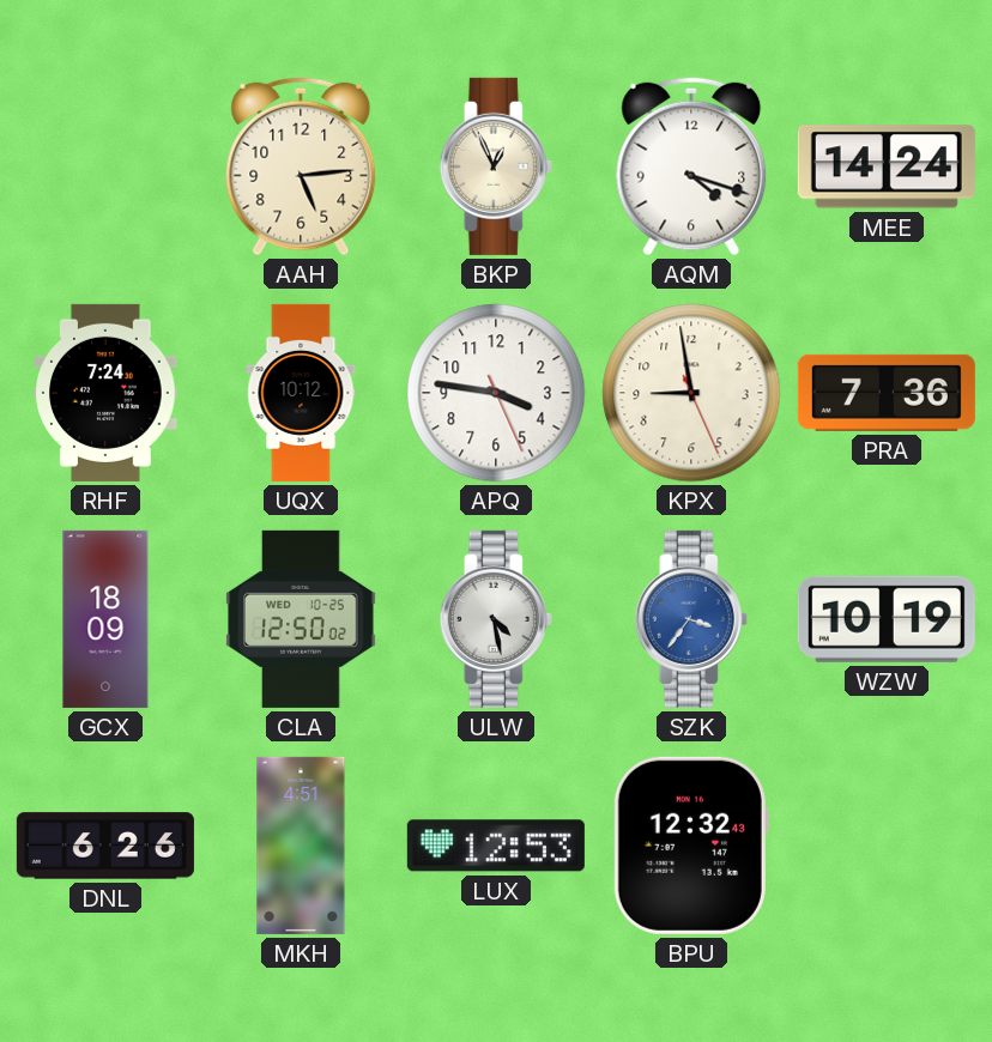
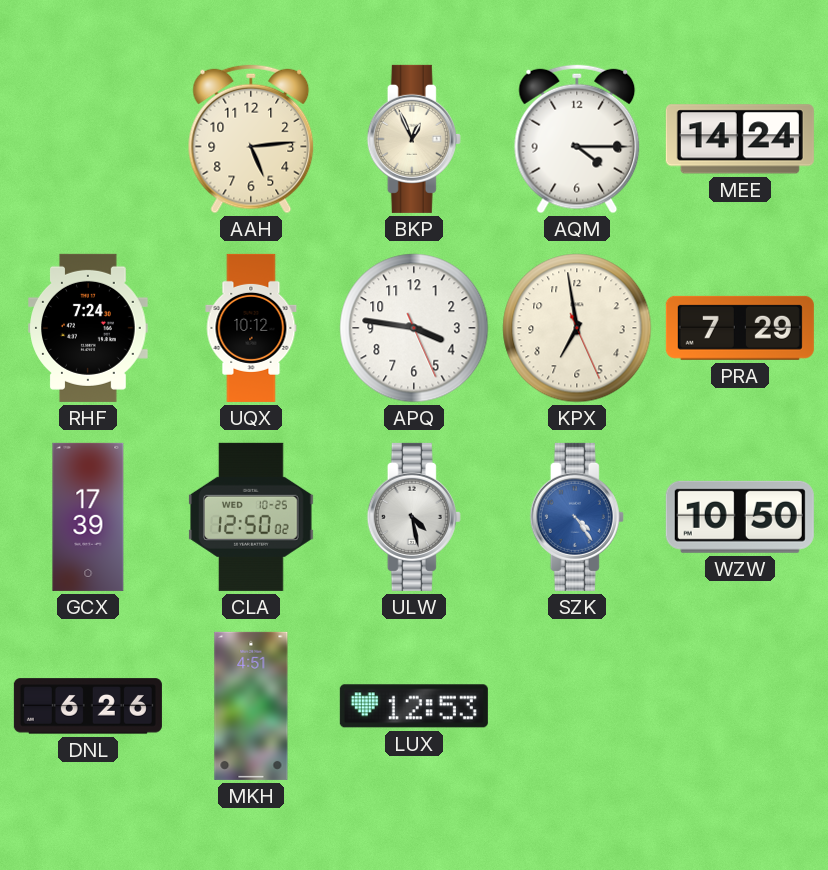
AQM: 4:18 -> 4:15
KPX: 8:58 -> 6:58
PRA: 7:36 -> 7:29
GCX: 18:09 -> 17:39
SZK: 3:36 -> 4:24
WZW: 10:19 -> 10:50
BPU: 12:32 -> none
